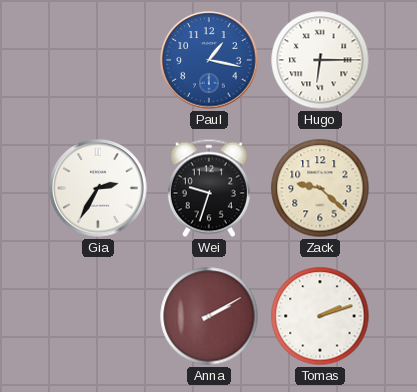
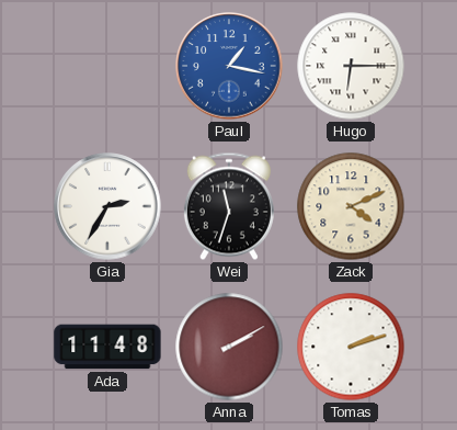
Wei: 9:33 -> 11:33
Zack: 9:22 -> 4:11
Ada: none -> 11:48
